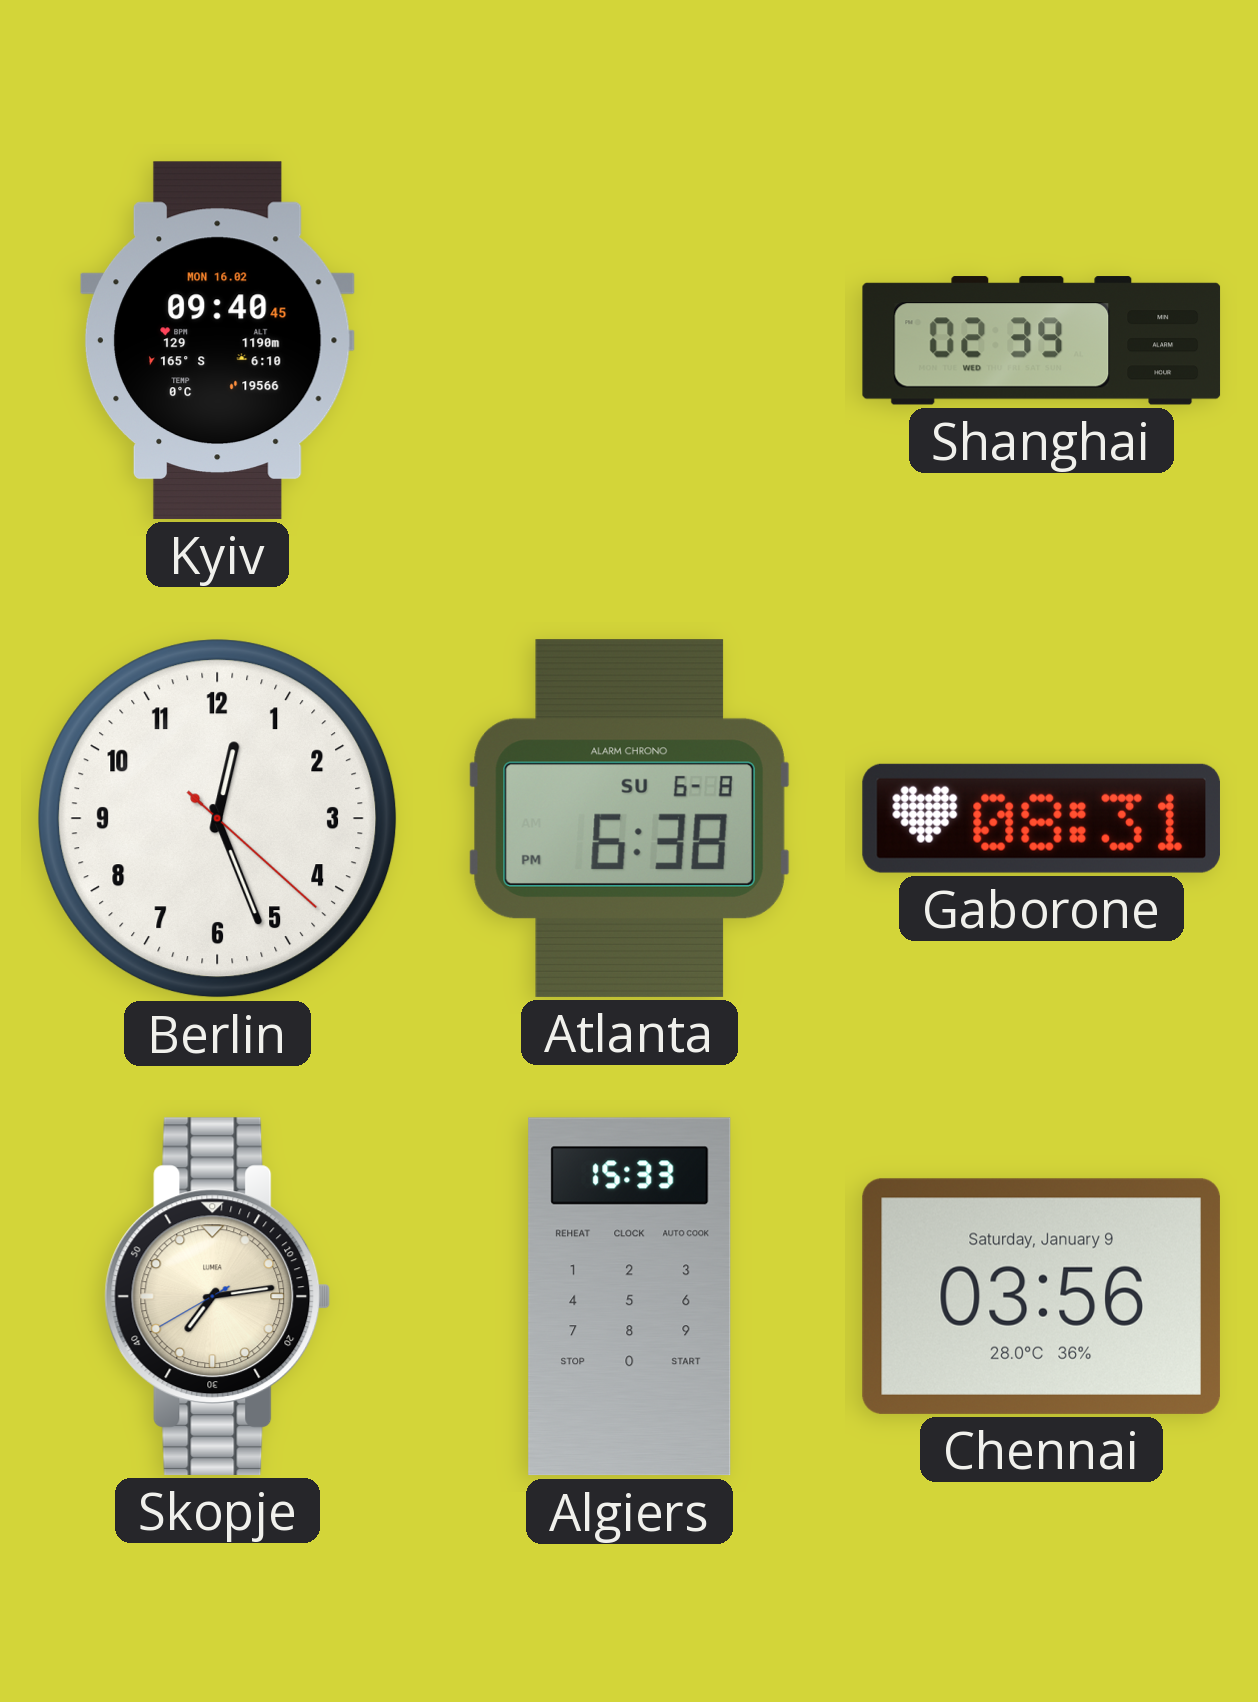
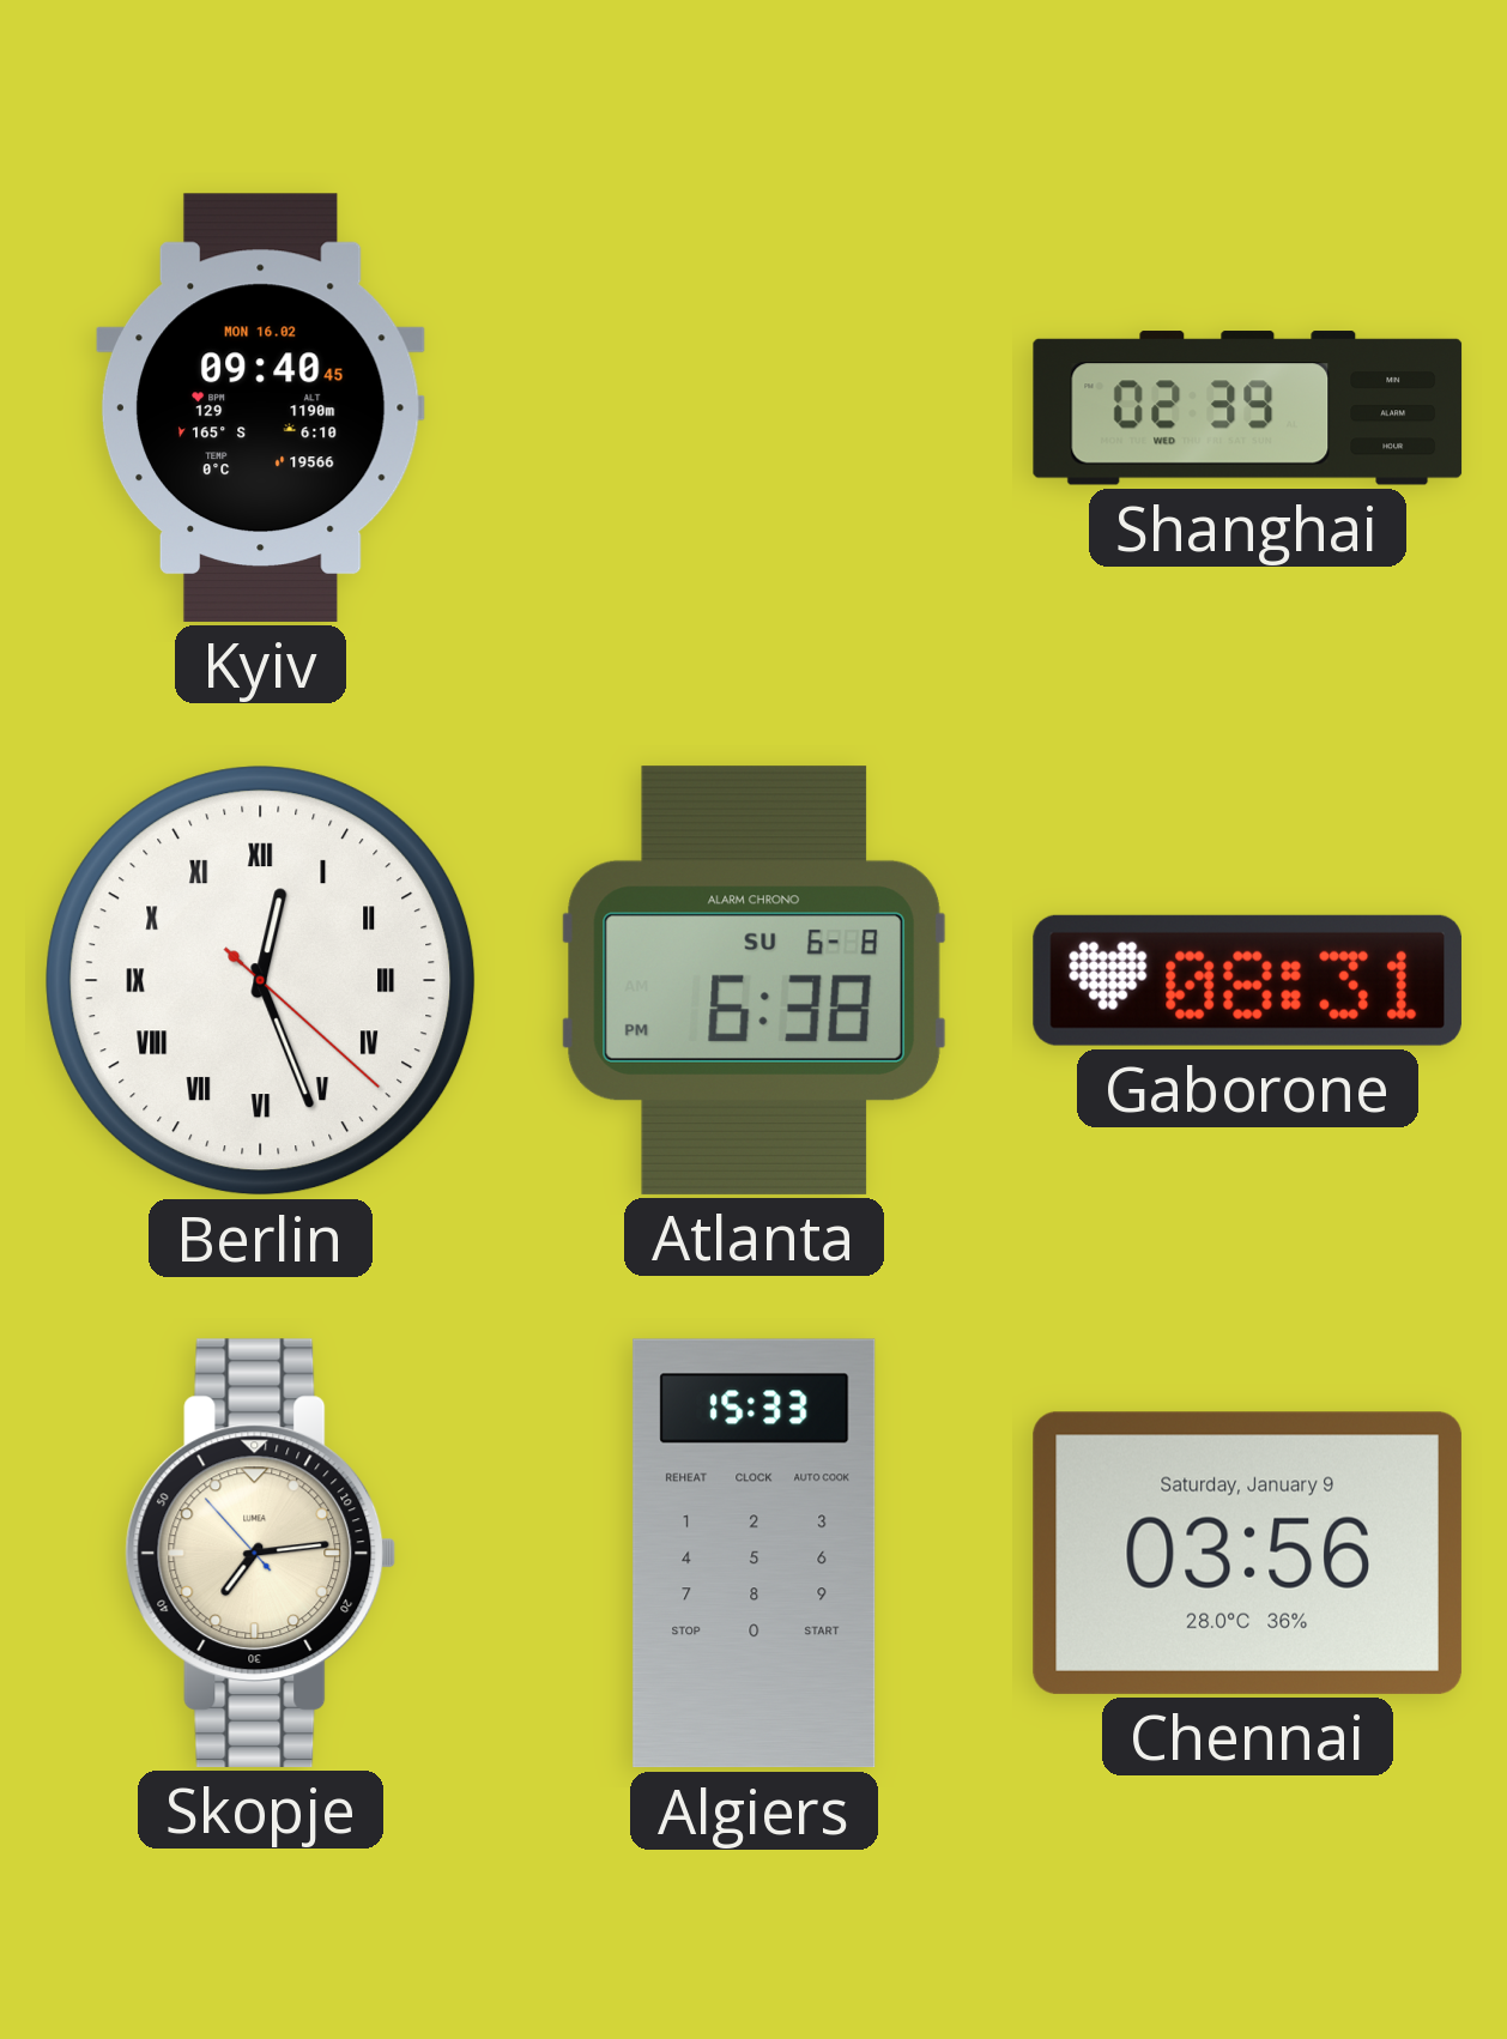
Berlin numerals: Arabic -> Roman
Skopje: 7:13:40 -> 7:13:53
